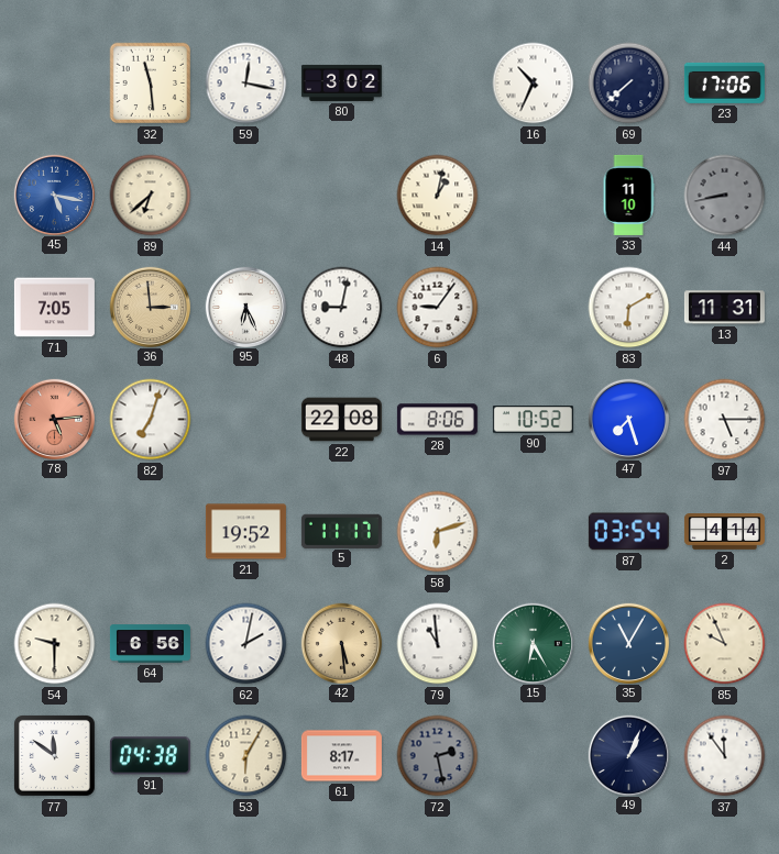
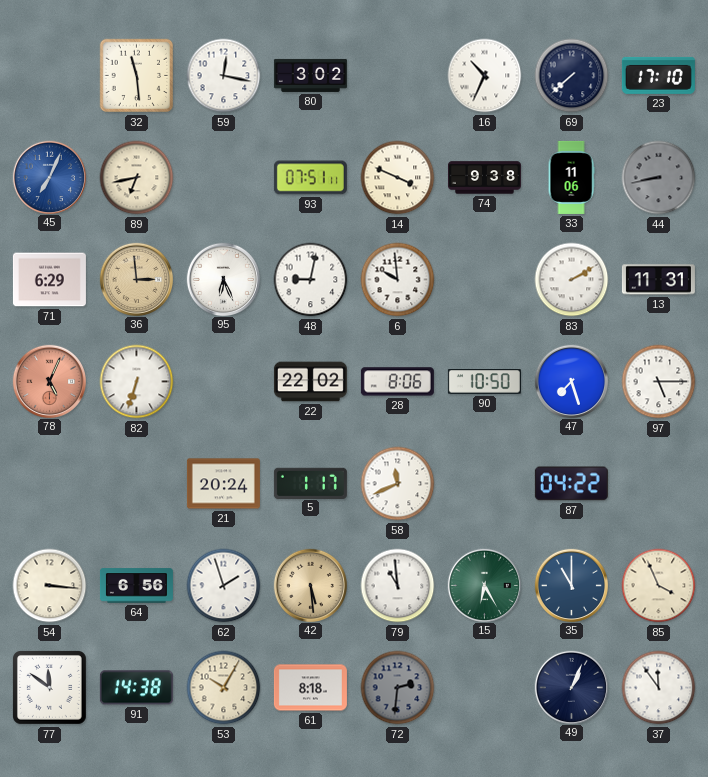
23: 17:06 -> 17:10
45: 5:17 -> 7:04
89: 6:38 -> 6:43
93: none -> 07:51
14: 1:02 -> 3:49
74: none -> 9:38
33: 11:10 -> 11:06
71: 7:05 -> 6:29
6: 9:06 -> 9:59
83: 6:10 -> 2:10
78: 5:14 -> 5:04
82: 7:03 -> 6:33
22: 22:08 -> 22:02
90: 10:52 -> 10:50
21: 19:52 -> 20:24
5: 11:17 -> 1:17
58: 6:12 -> 11:41
87: 03:54 -> 04:22
2: 4:14 -> none
54: 9:30 -> 3:16
62: 2:02 -> 1:57
35: 11:05 -> 11:00
85: 9:56 -> 3:56
91: 04:38 -> 14:38
53: 6:05 -> 10:05
61: 8:17 -> 8:18
72: 2:28 -> 2:31
